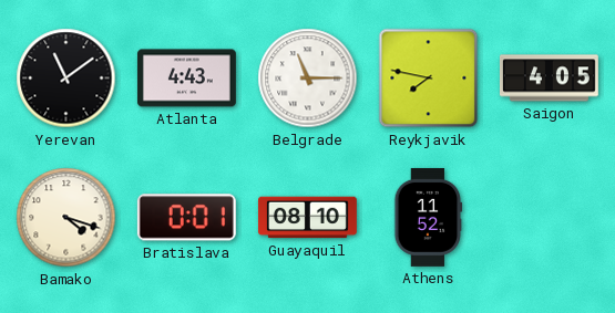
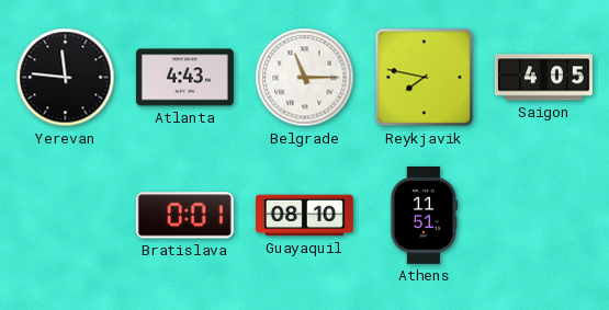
Yerevan: 11:09 -> 11:46
Bamako: 4:18 -> none
Athens: 11:52 -> 11:51
